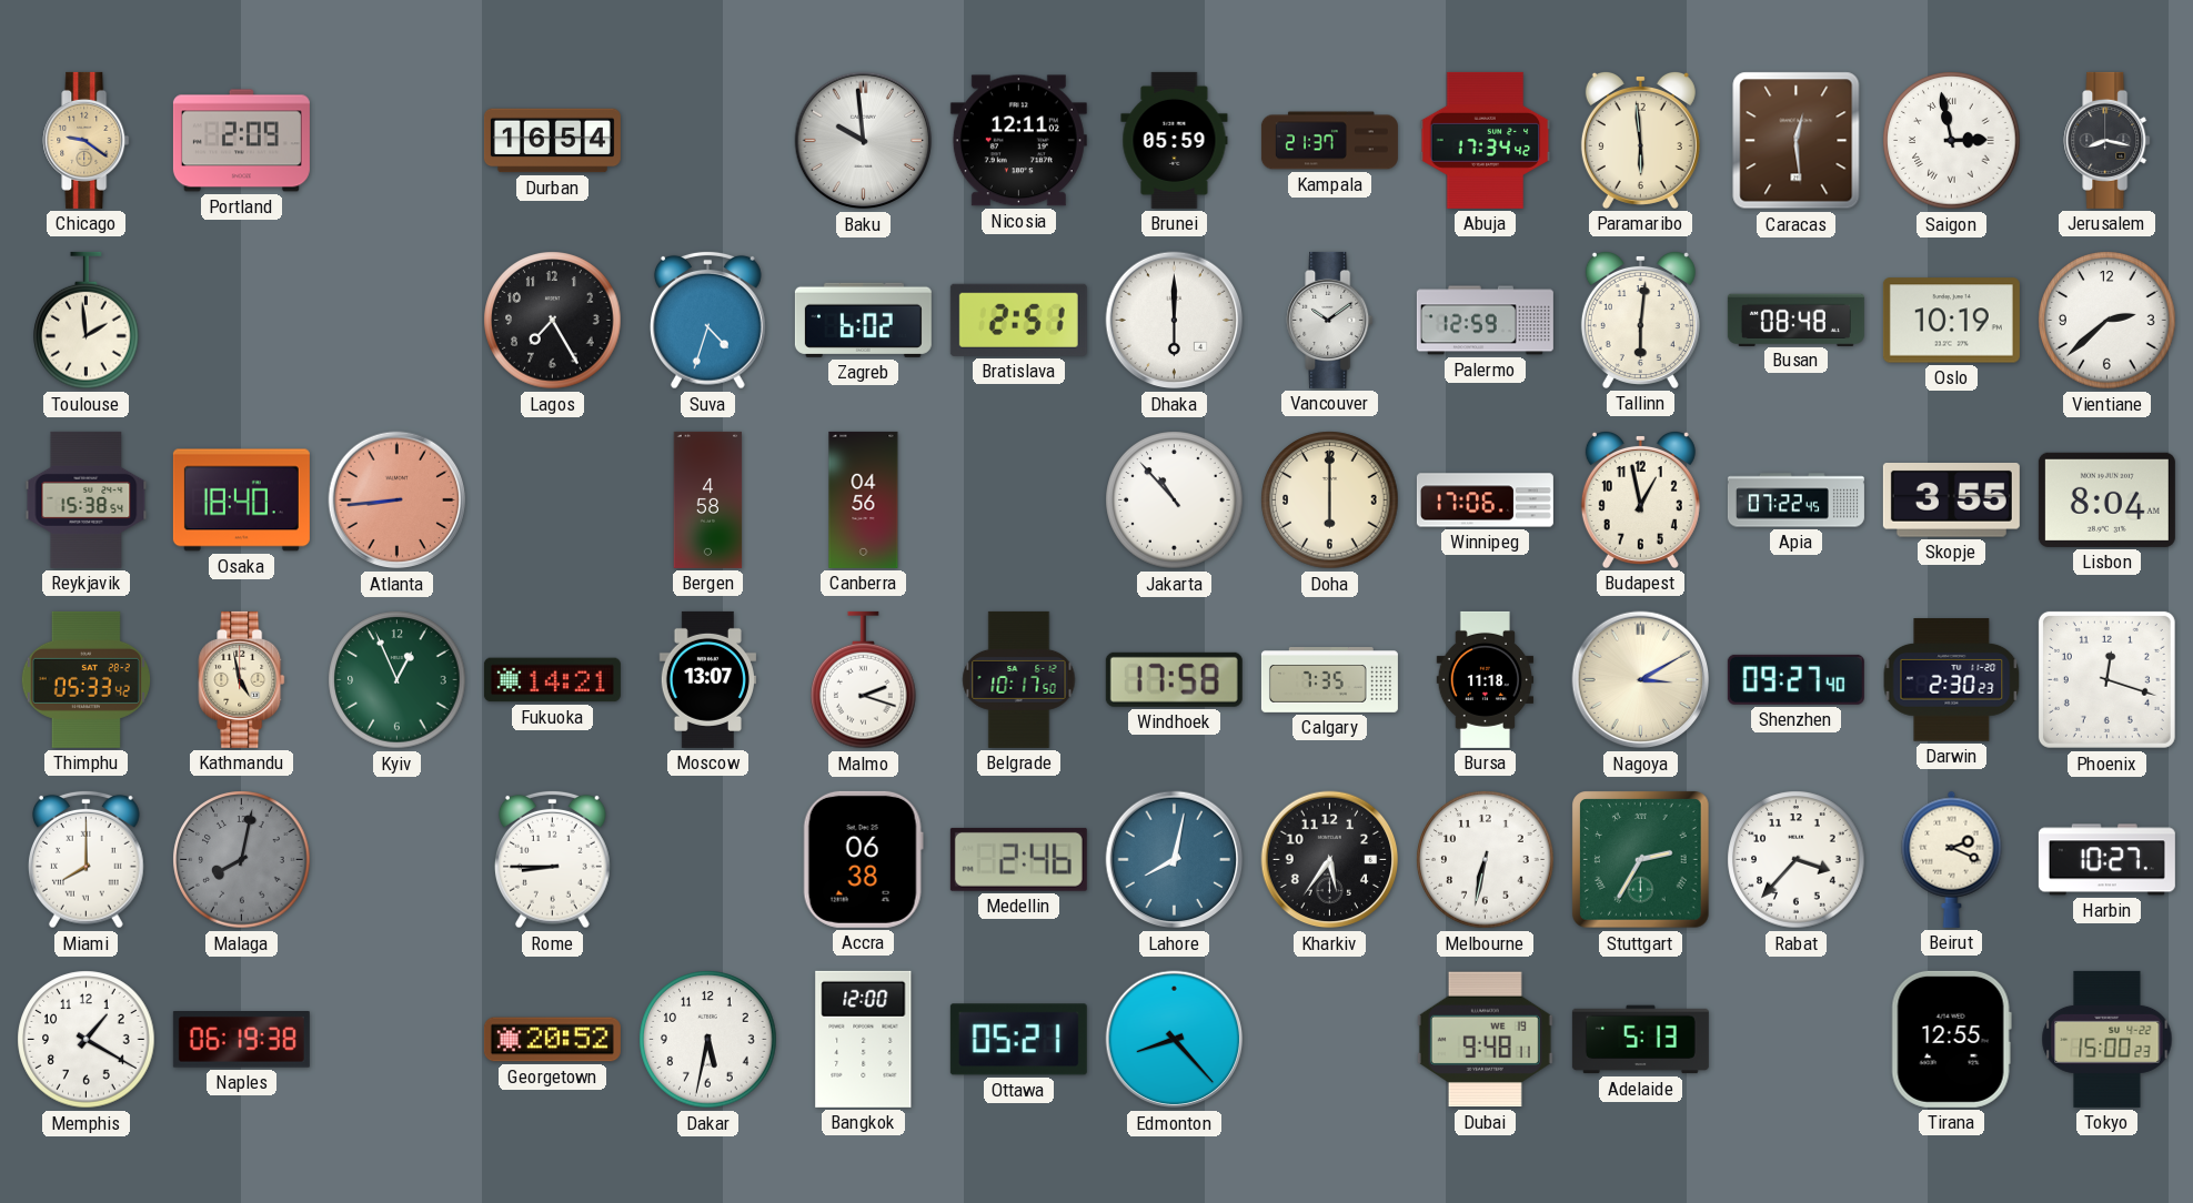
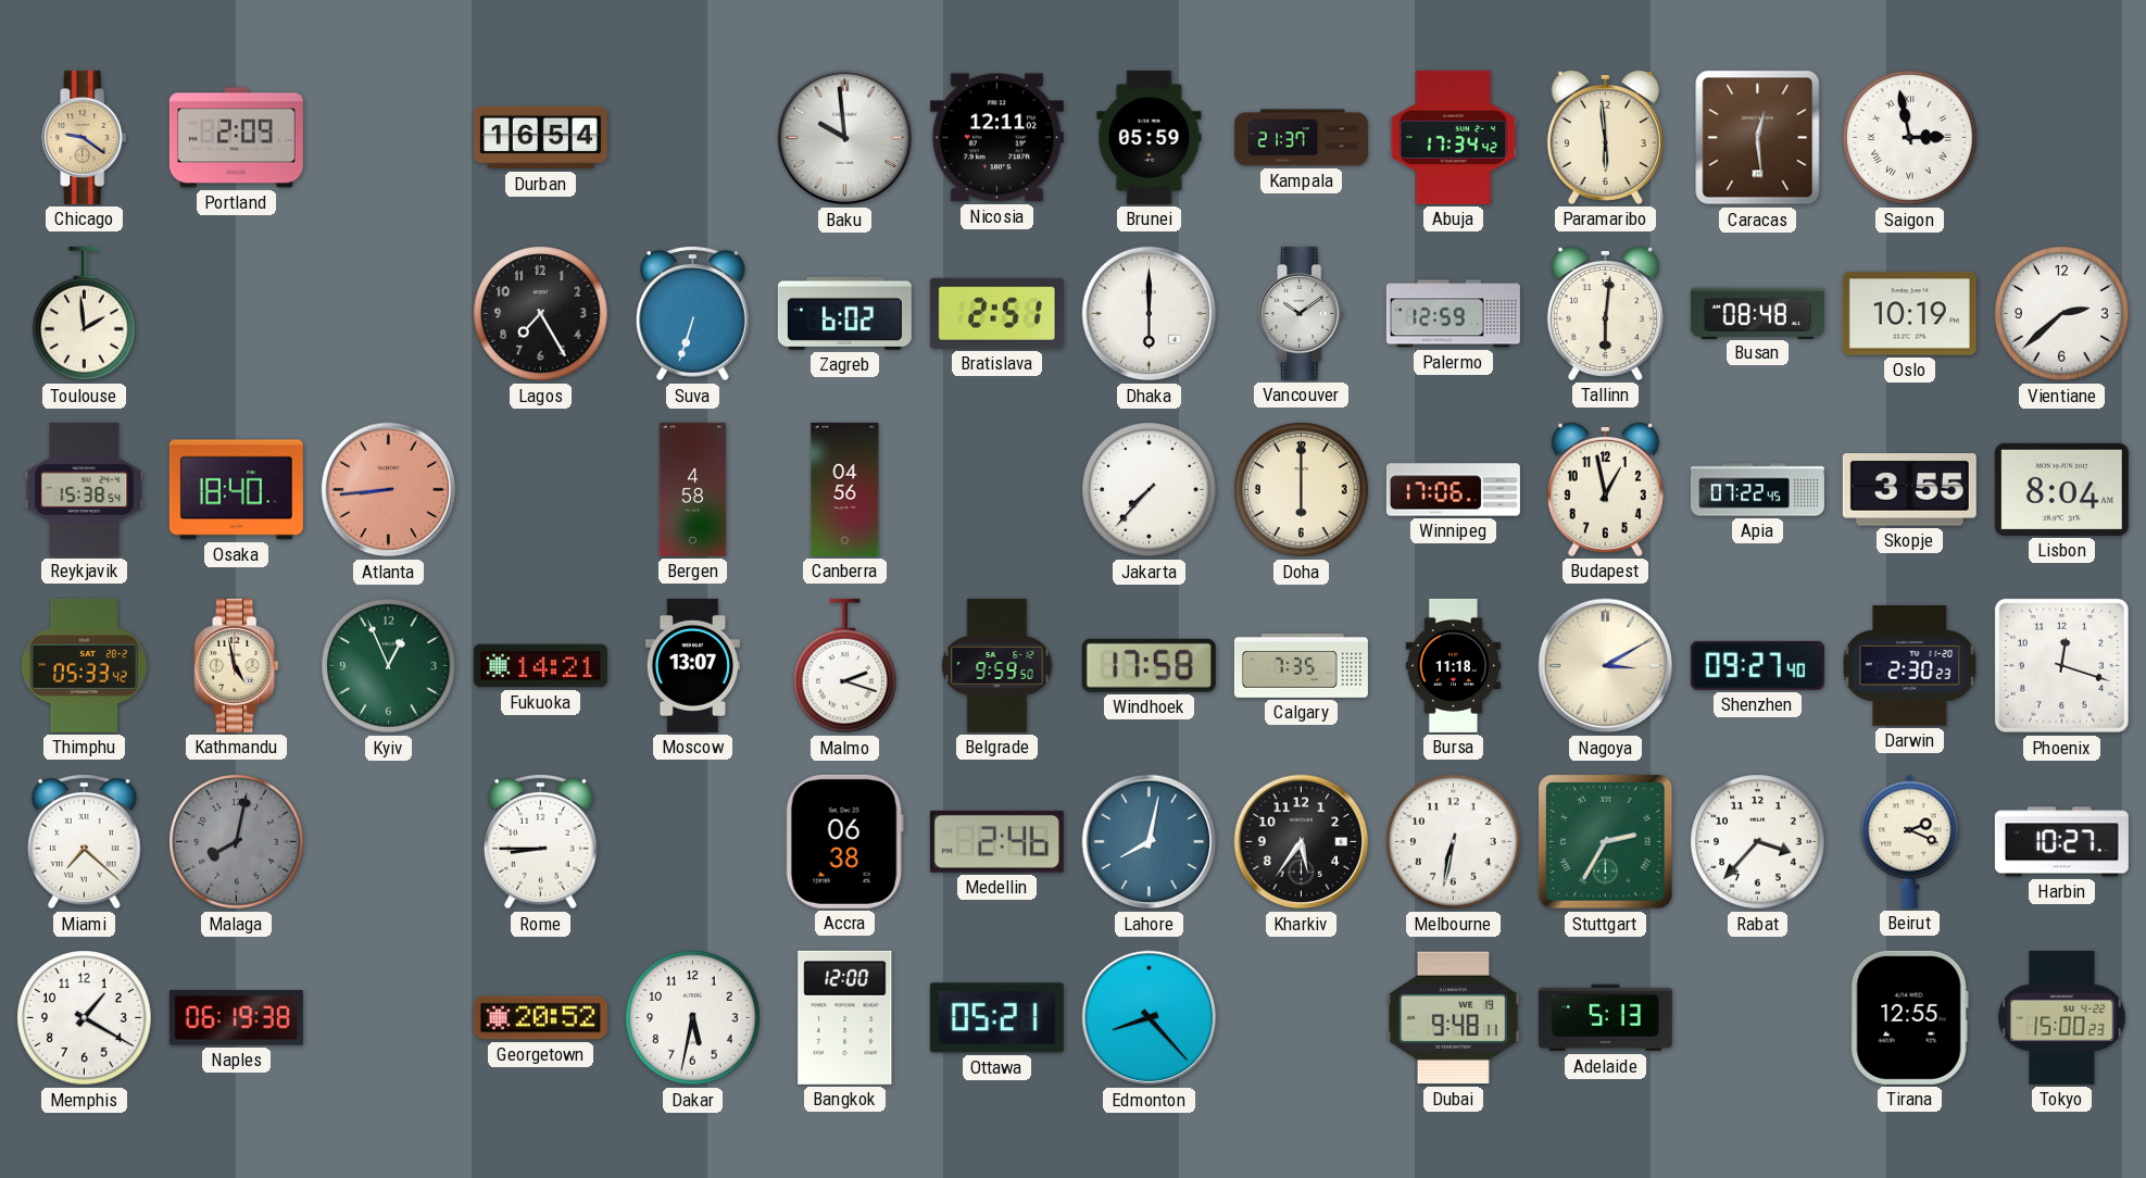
Jerusalem: 8:17 -> none
Suva: 4:33 -> 6:33
Jakarta: 10:53 -> 7:37
Belgrade: 10:17 -> 9:59
Miami: 8:00 -> 7:22
